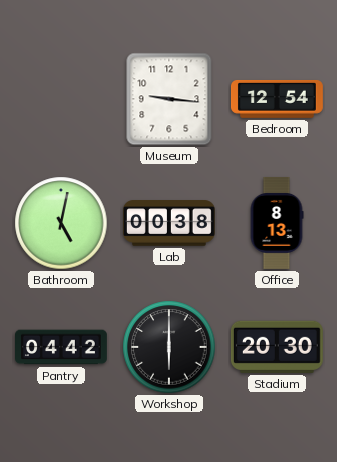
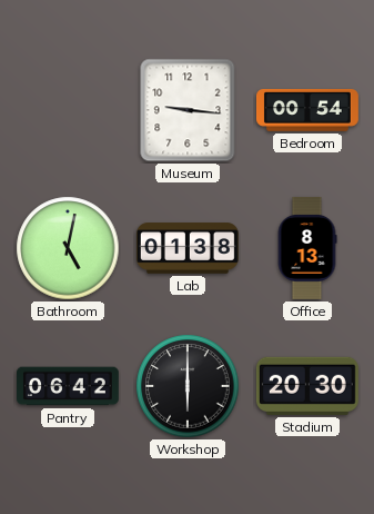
Bedroom: 12:54 -> 00:54
Lab: 00:38 -> 01:38
Pantry: 04:42 -> 06:42
